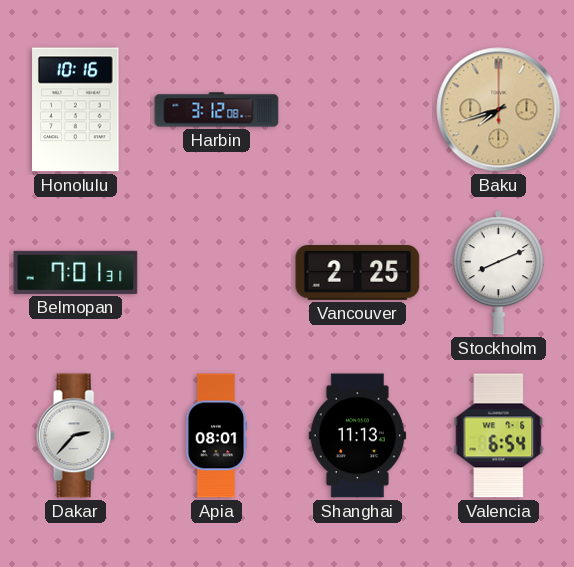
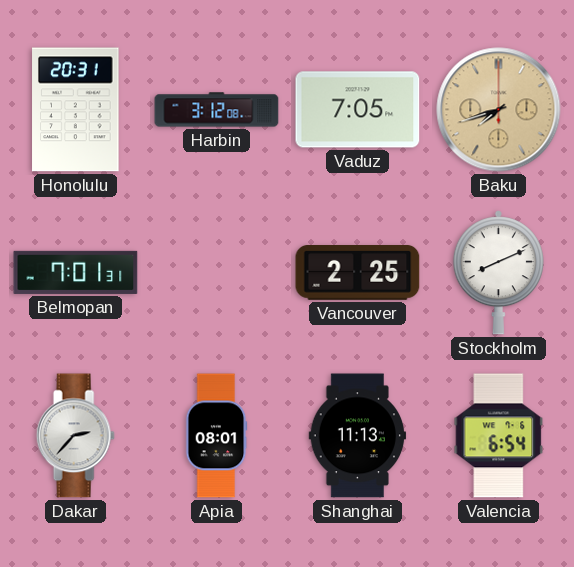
Honolulu: 10:16 -> 20:31
Vaduz: none -> 7:05
